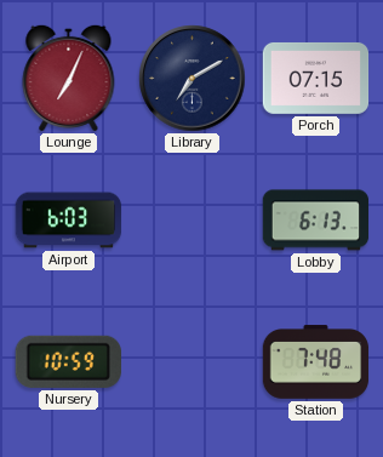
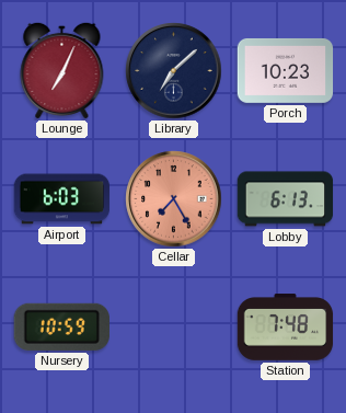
Library: 7:10 -> 7:08
Porch: 07:15 -> 10:23
Cellar: none -> 7:25
